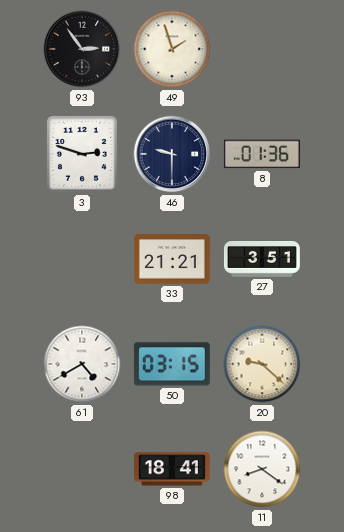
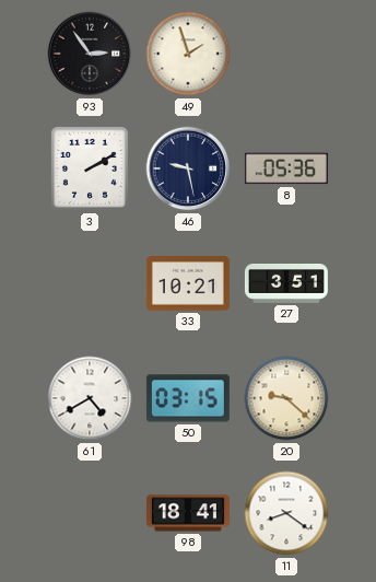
3: 2:48 -> 2:10
46: 9:30 -> 9:28
8: 01:36 -> 05:36
33: 21:21 -> 10:21
